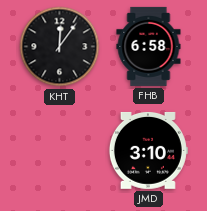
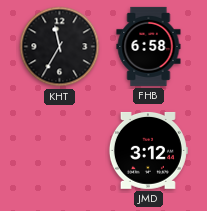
KHT: 12:06 -> 11:35
JMD: 3:10 -> 3:12
